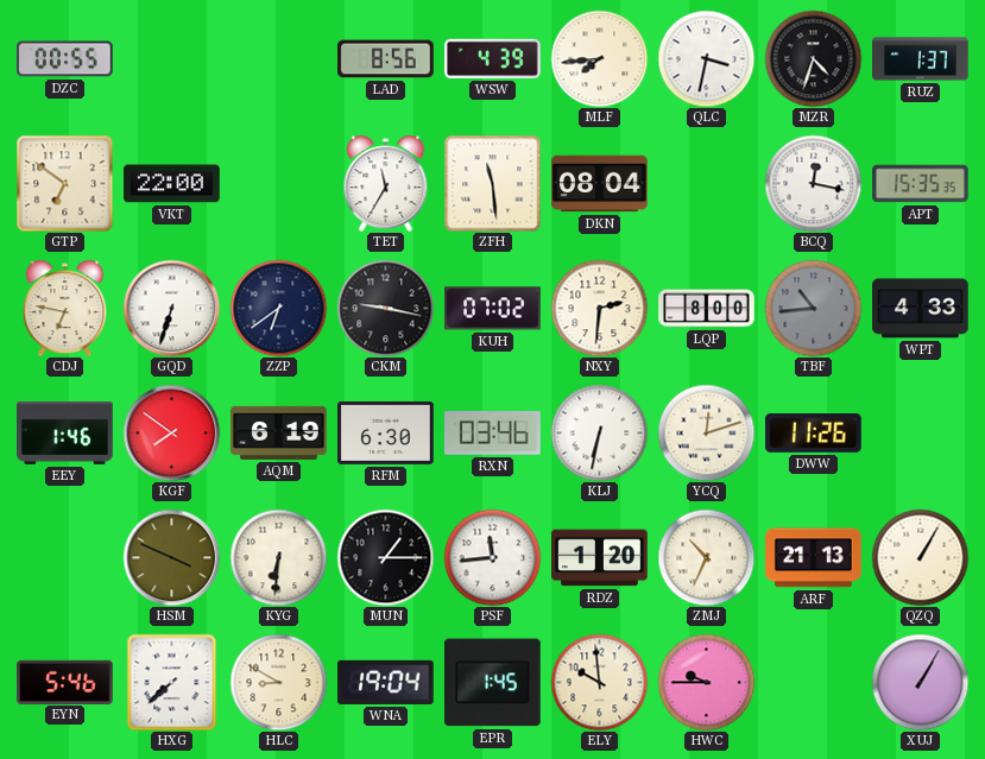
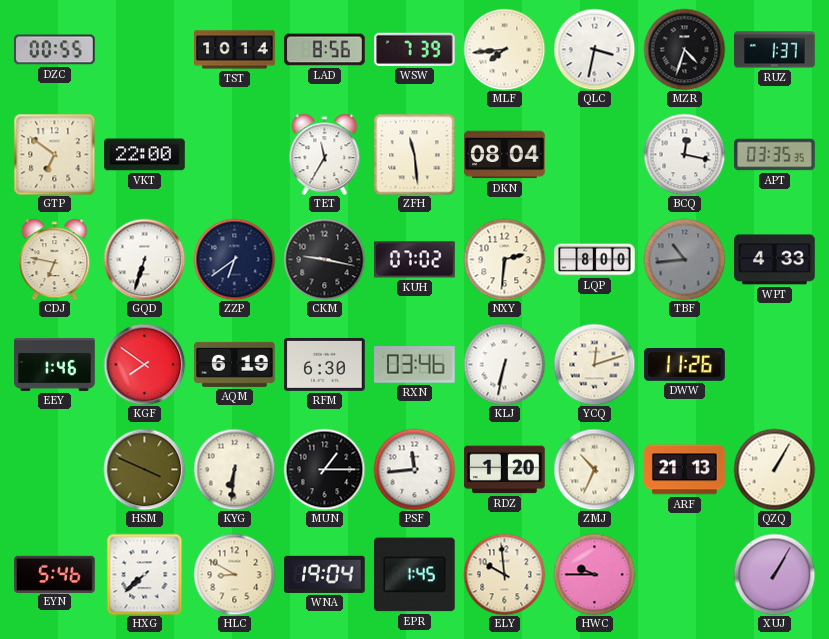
TST: none -> 10:14
WSW: 4:39 -> 7:39
APT: 15:35 -> 03:35
